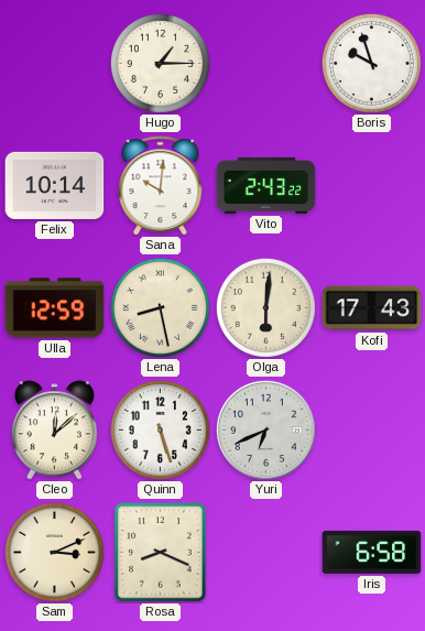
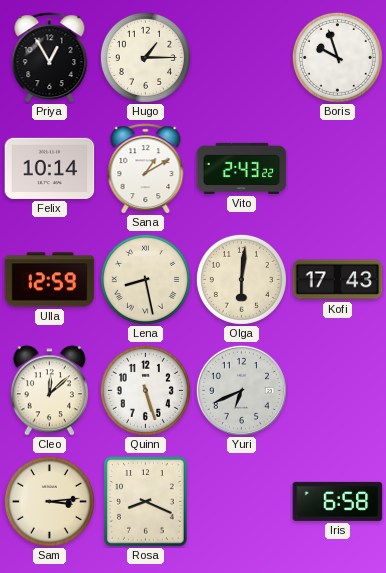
Priya: none -> 12:55
Sana: 10:01 -> 1:10
Sam: 3:11 -> 3:14
